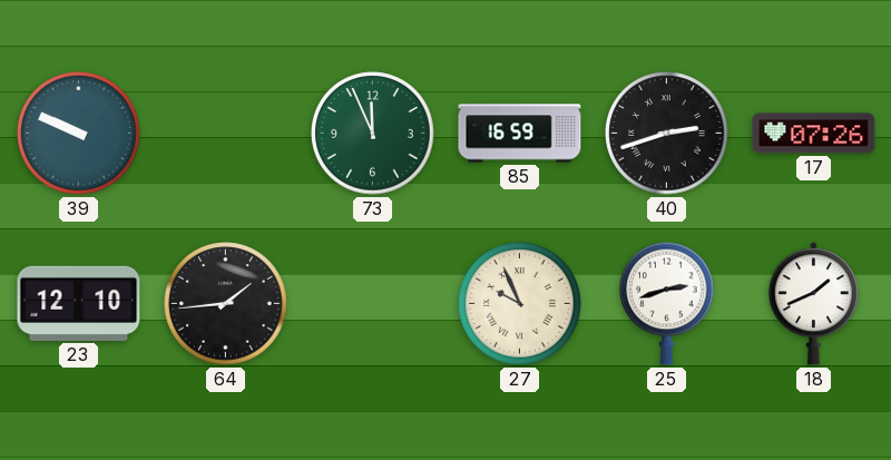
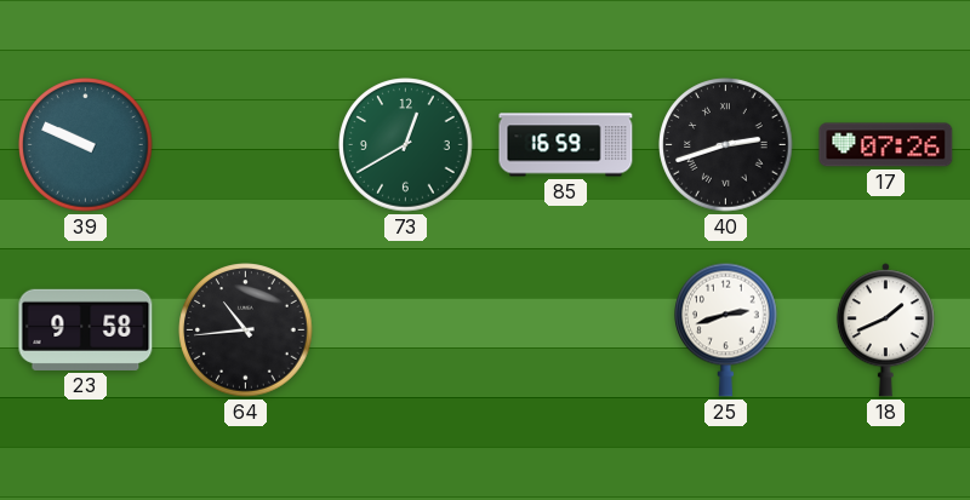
73: 11:56 -> 12:40
23: 12:10 -> 9:58
64: 1:44 -> 10:44
27: 9:56 -> none
